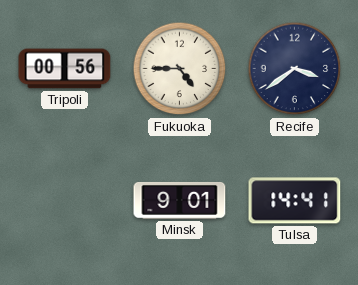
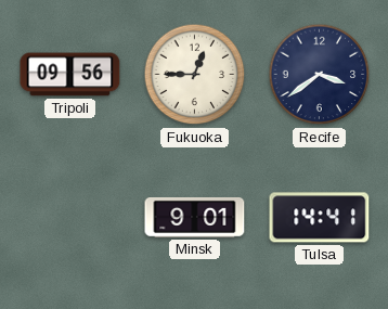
Tripoli: 00:56 -> 09:56
Fukuoka: 4:45 -> 12:45
